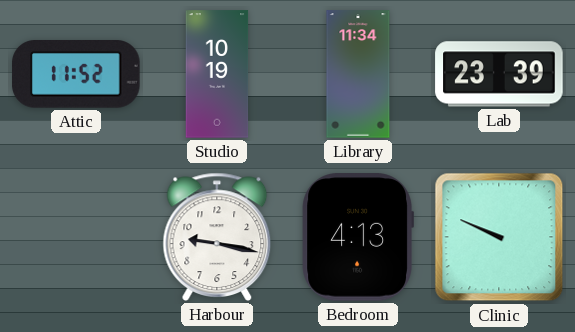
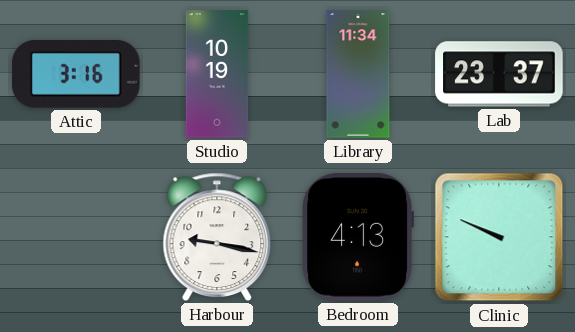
Attic: 11:52 -> 3:16
Lab: 23:39 -> 23:37
